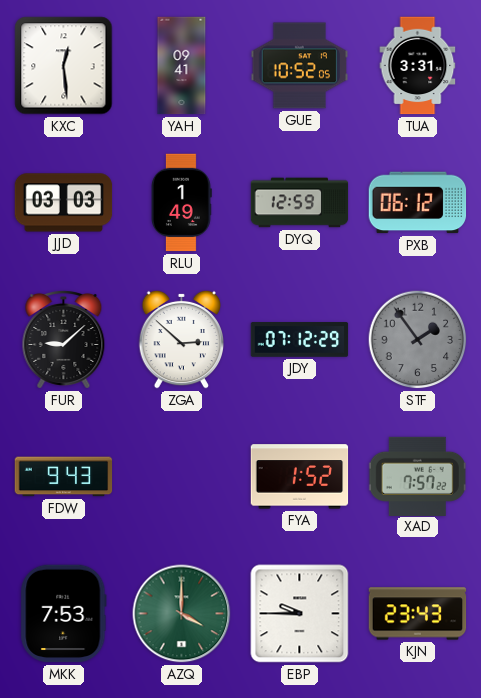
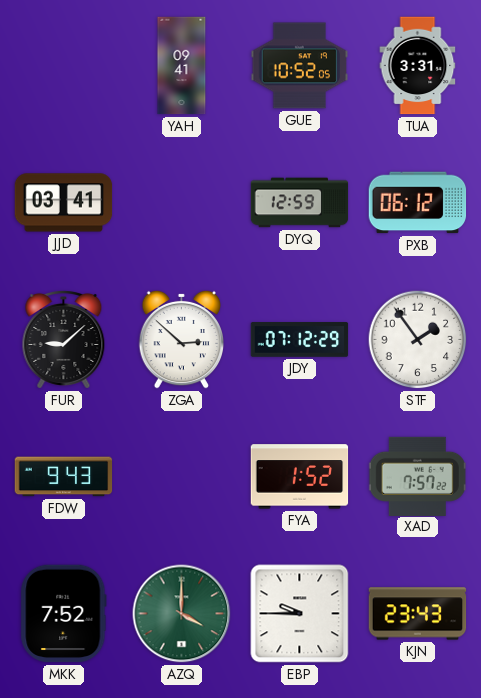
KXC: 12:29 -> none
JJD: 03:03 -> 03:41
RLU: 1:49 -> none
STF dial: grey -> white
MKK: 7:53 -> 7:52
